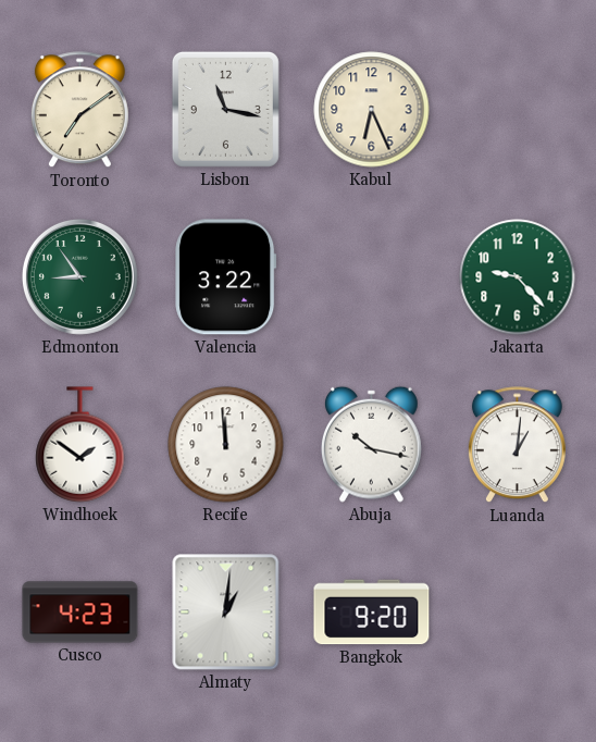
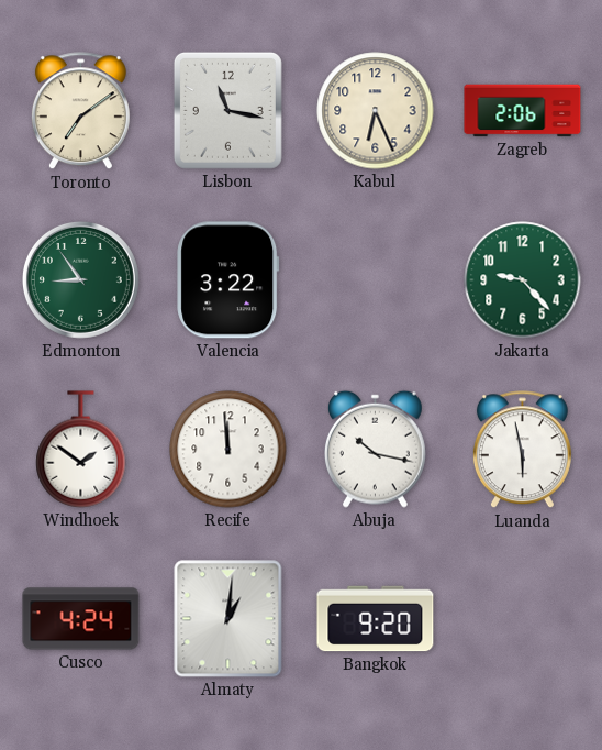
Zagreb: none -> 2:06
Luanda: 1:01 -> 5:58
Cusco: 4:23 -> 4:24
